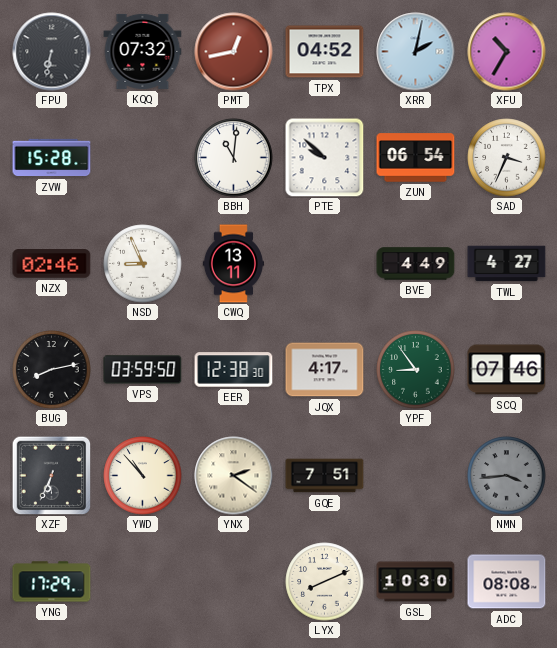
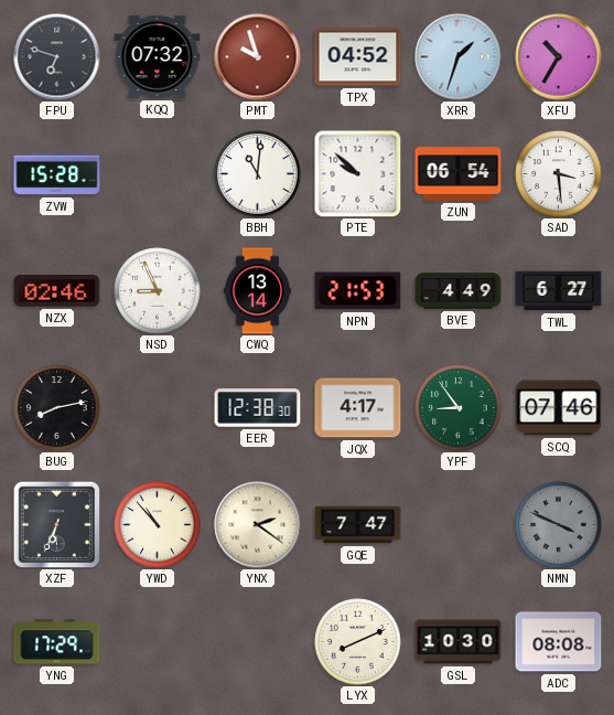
FPU: 6:32 -> 6:48
PMT: 12:43 -> 9:57
XRR: 2:02 -> 1:33
SAD: 3:34 -> 3:29
CWQ: 13:11 -> 13:14
NPN: none -> 21:53
TWL: 4:27 -> 6:27
VPS: 03:59 -> none
GQE: 7:51 -> 7:47
NMN: 3:44 -> 3:49
